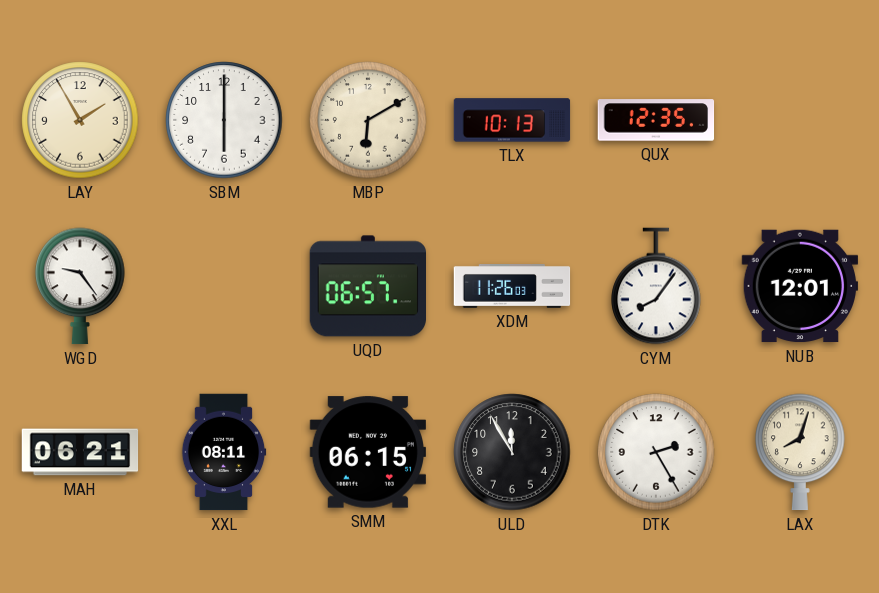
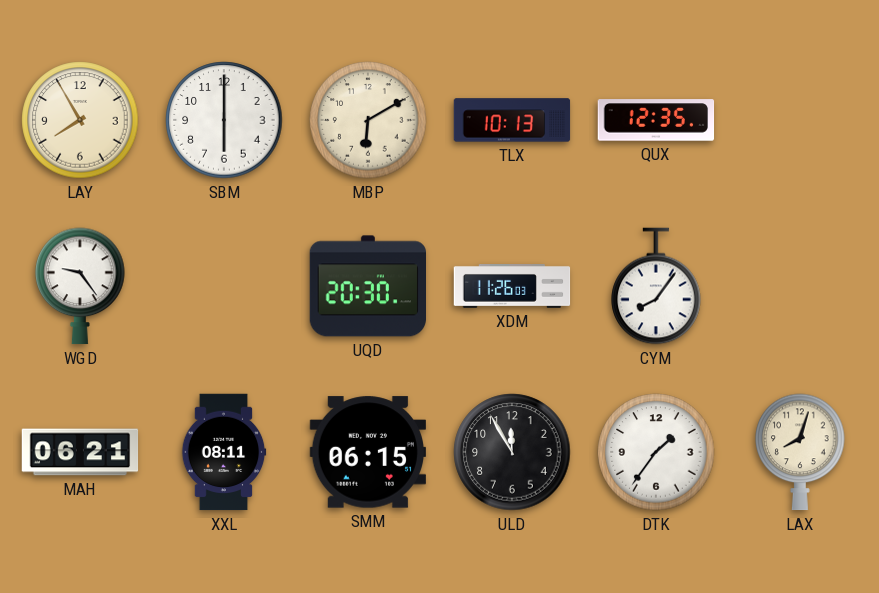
LAY: 1:55 -> 7:55
UQD: 06:57 -> 20:30
NUB: 12:01 -> none
DTK: 2:25 -> 1:36
